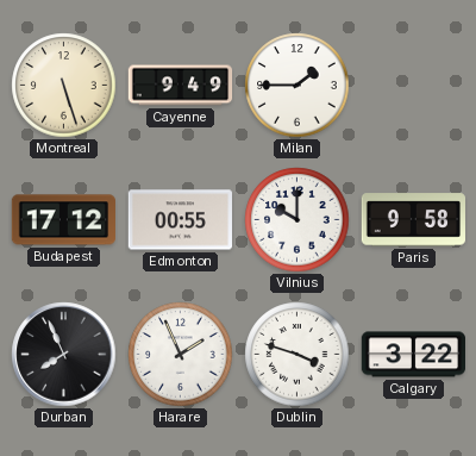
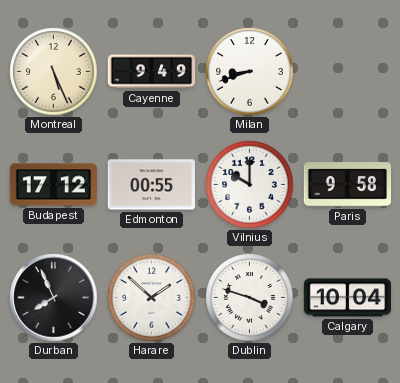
Montreal: 5:27 -> 5:26
Milan: 1:45 -> 8:42
Harare: 1:56 -> 1:52
Calgary: 3:22 -> 10:04
